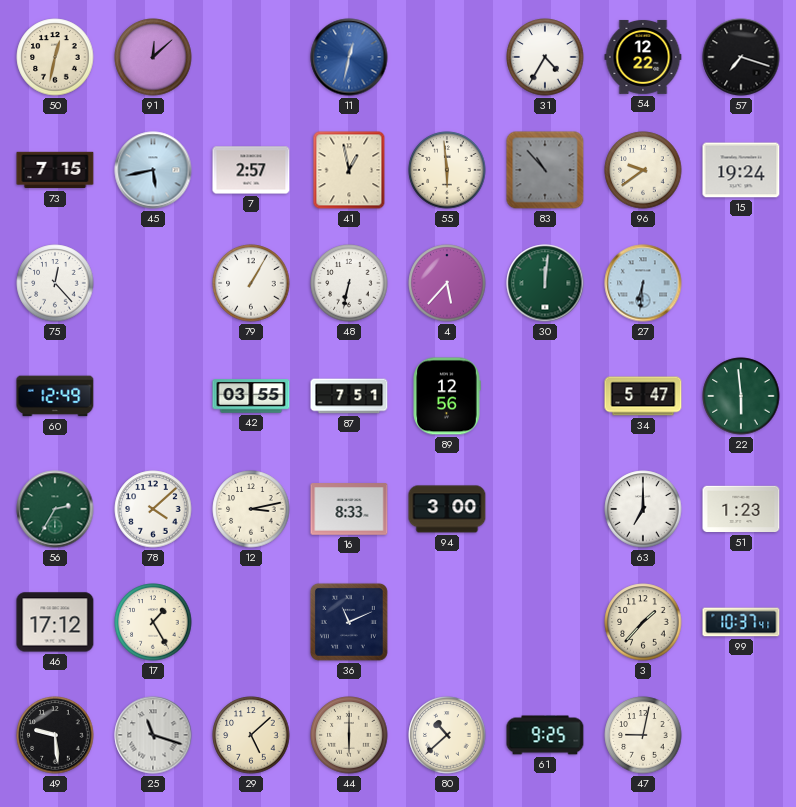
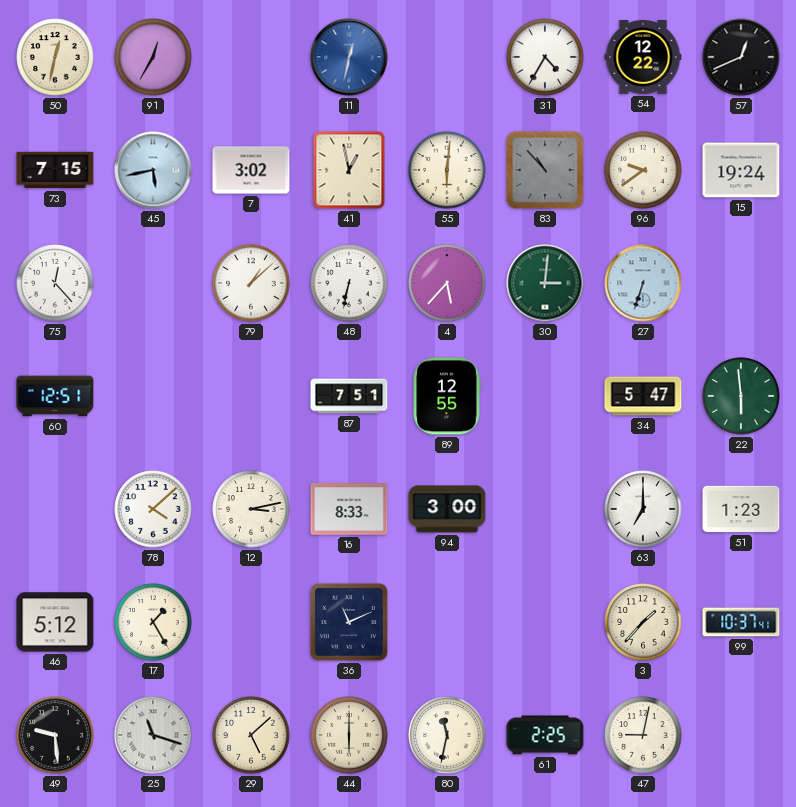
91: 12:08 -> 12:35
57: 7:18 -> 12:41
7: 2:57 -> 3:02
55: 5:59 -> 6:01
79: 1:05 -> 1:08
30: 12:01 -> 3:01
27: 6:31 -> 6:33
60: 12:49 -> 12:51
42: 03:55 -> none
89: 12:56 -> 12:55
56: 2:35 -> none
46: 17:12 -> 5:12
80: 10:38 -> 11:32
61: 9:25 -> 2:25
